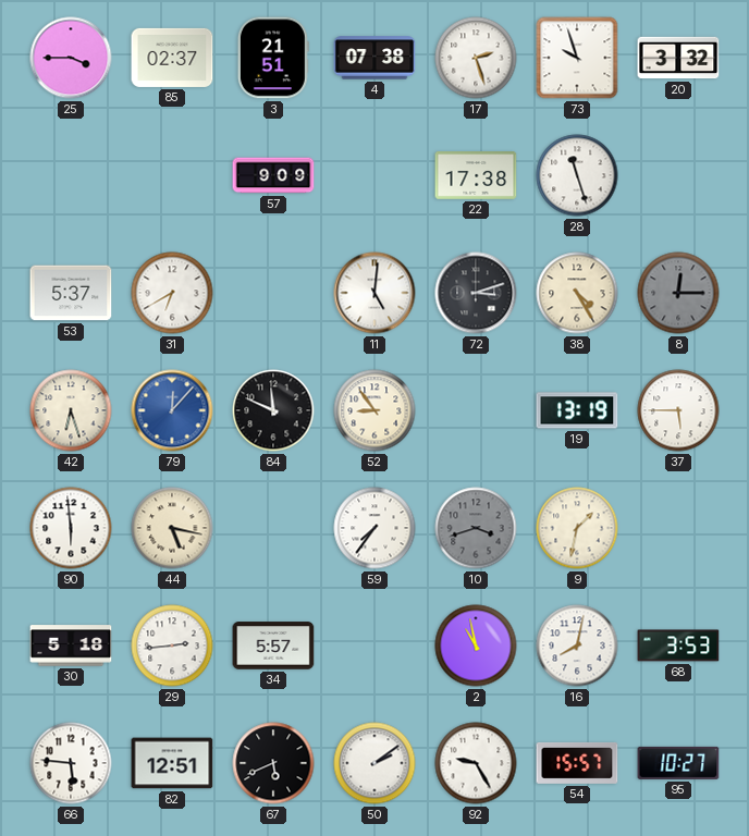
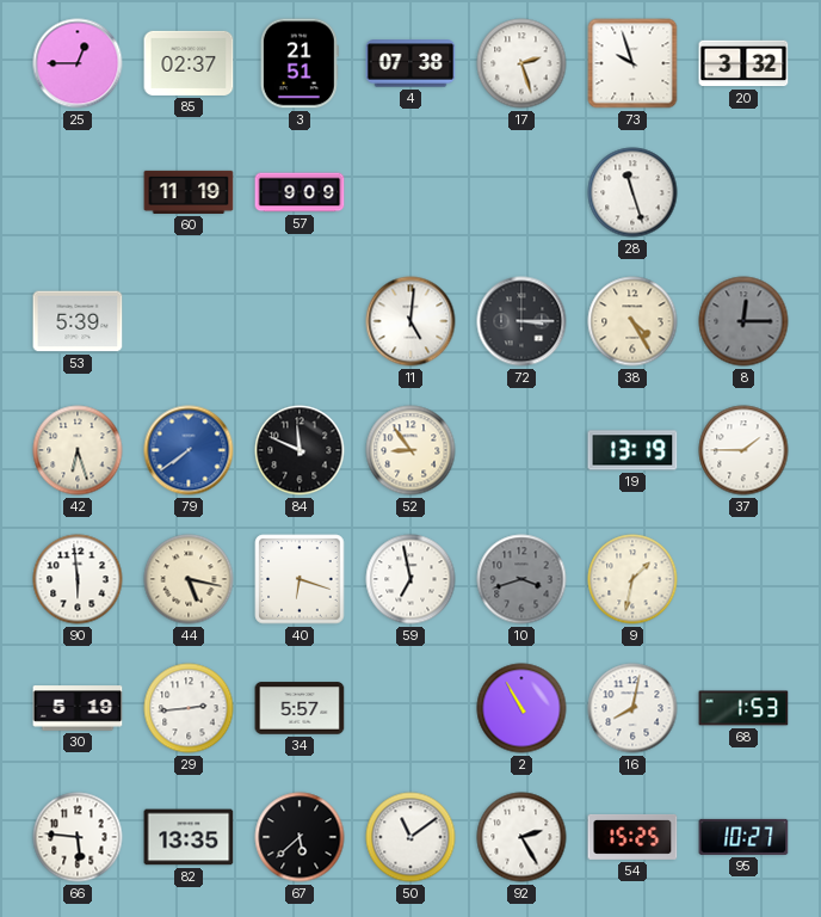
25: 3:45 -> 12:45
60: none -> 11:19
22: 17:38 -> none
53: 5:37 -> 5:39
31: 6:40 -> none
72: 3:12 -> 3:15
79: 12:07 -> 7:39
37: 5:45 -> 1:45
40: none -> 6:18
59: 7:36 -> 6:58
30: 5:18 -> 5:19
2: 10:58 -> 10:55
68: 3:53 -> 1:53
82: 12:51 -> 13:35
67: 5:41 -> 5:38
50: 2:09 -> 11:09
92: 9:25 -> 2:25
54: 15:57 -> 15:25
